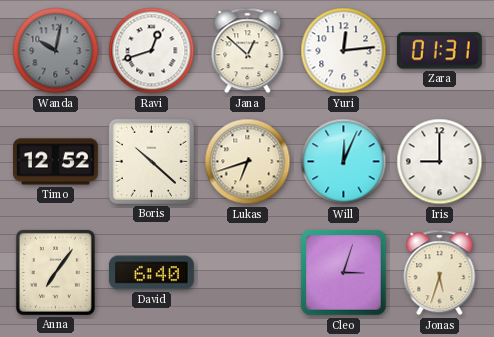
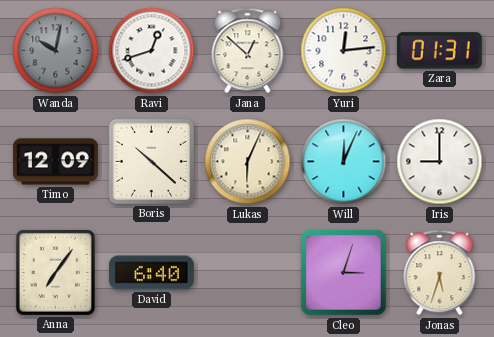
Timo: 12:52 -> 12:09
Lukas: 6:42 -> 6:04
